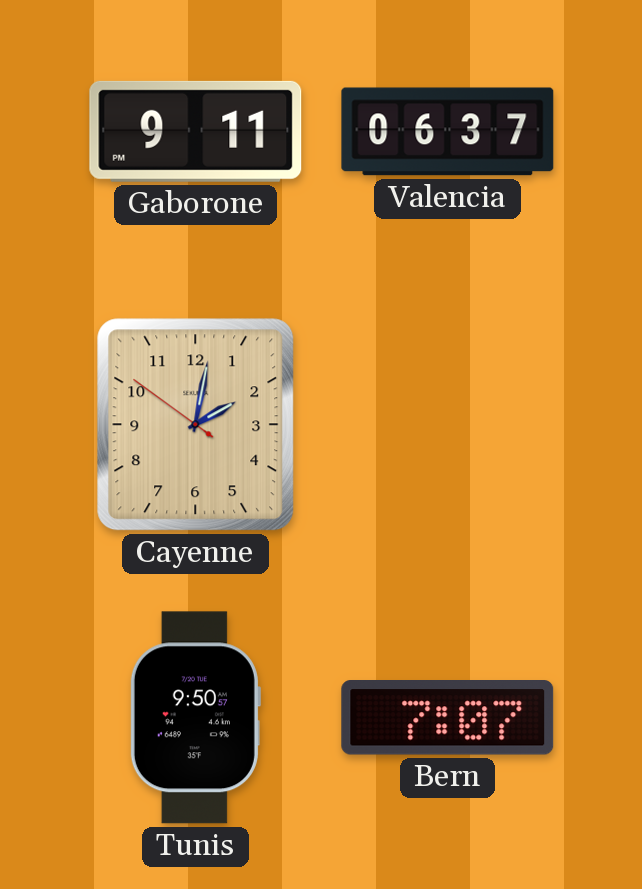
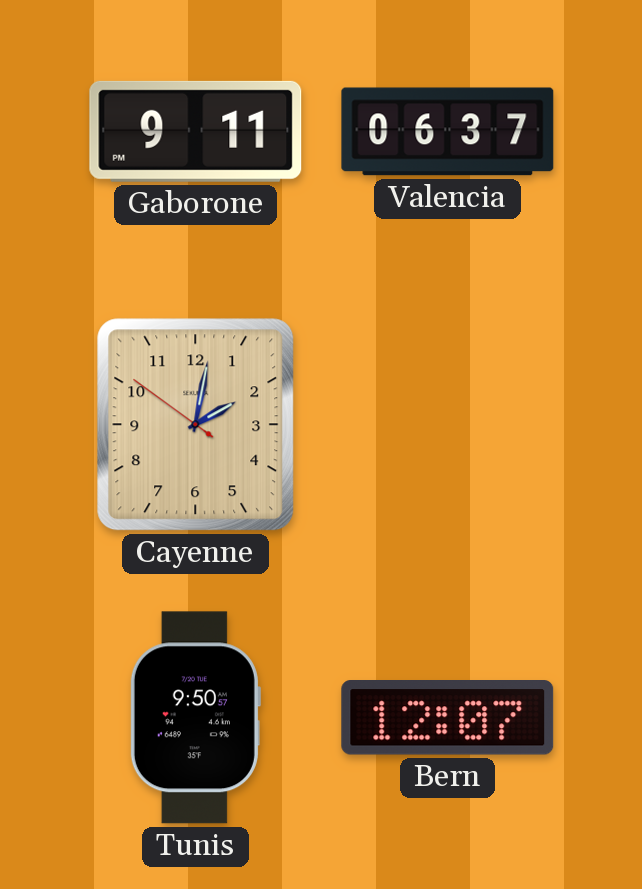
Bern: 7:07 -> 12:07
